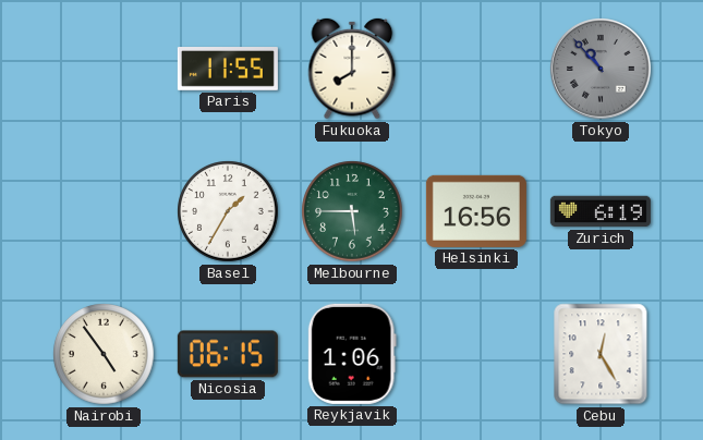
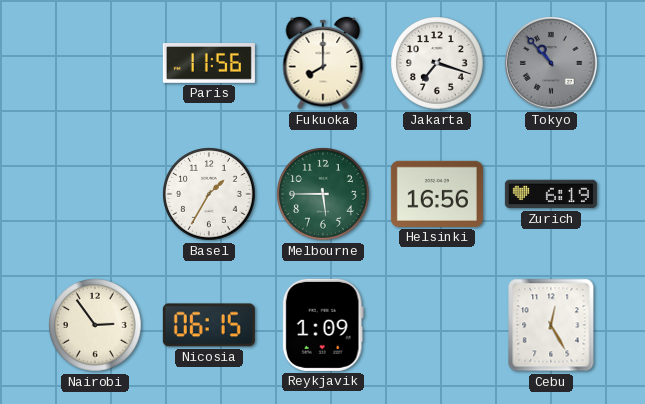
Paris: 11:55 -> 11:56
Jakarta: none -> 7:18
Nairobi: 4:54 -> 2:54
Reykjavik: 1:06 -> 1:09
